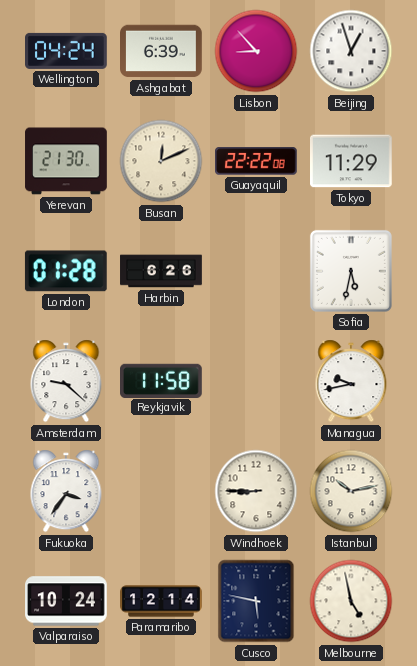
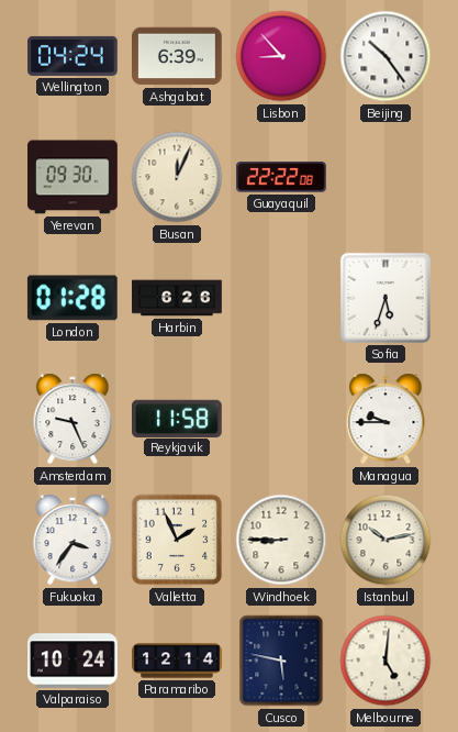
Beijing: 12:57 -> 10:24
Yerevan: 21:30 -> 09:30
Busan: 12:11 -> 12:04
Tokyo: 11:29 -> none
Sofia: 5:32 -> 5:33
Amsterdam: 9:22 -> 9:26
Managua: 9:43 -> 9:45
Valletta: none -> 1:56
Melbourne: 4:58 -> 5:01
